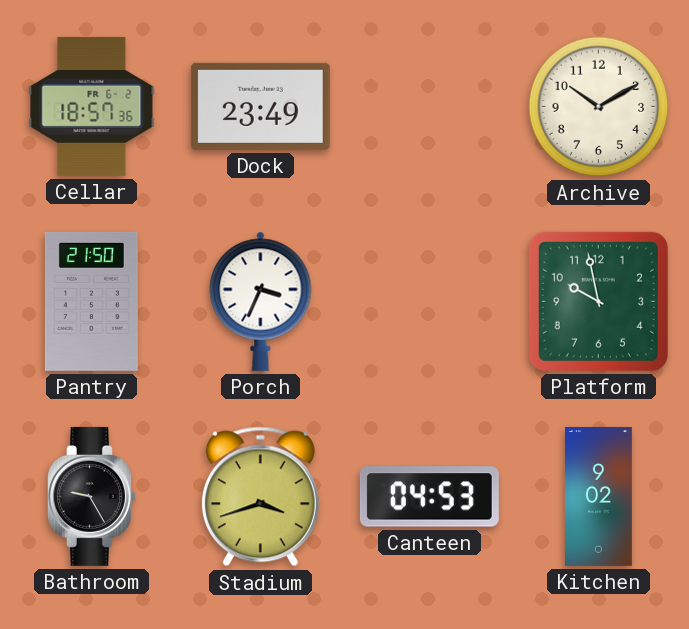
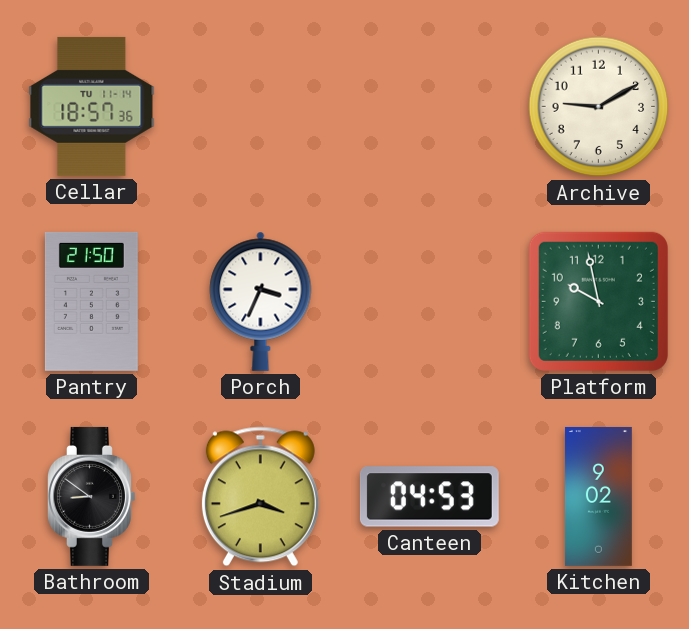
Cellar date: FR 6-2 -> TU 11-14
Dock: 23:49 -> none
Archive: 10:10 -> 9:10
Bathroom: 9:25 -> 8:51
